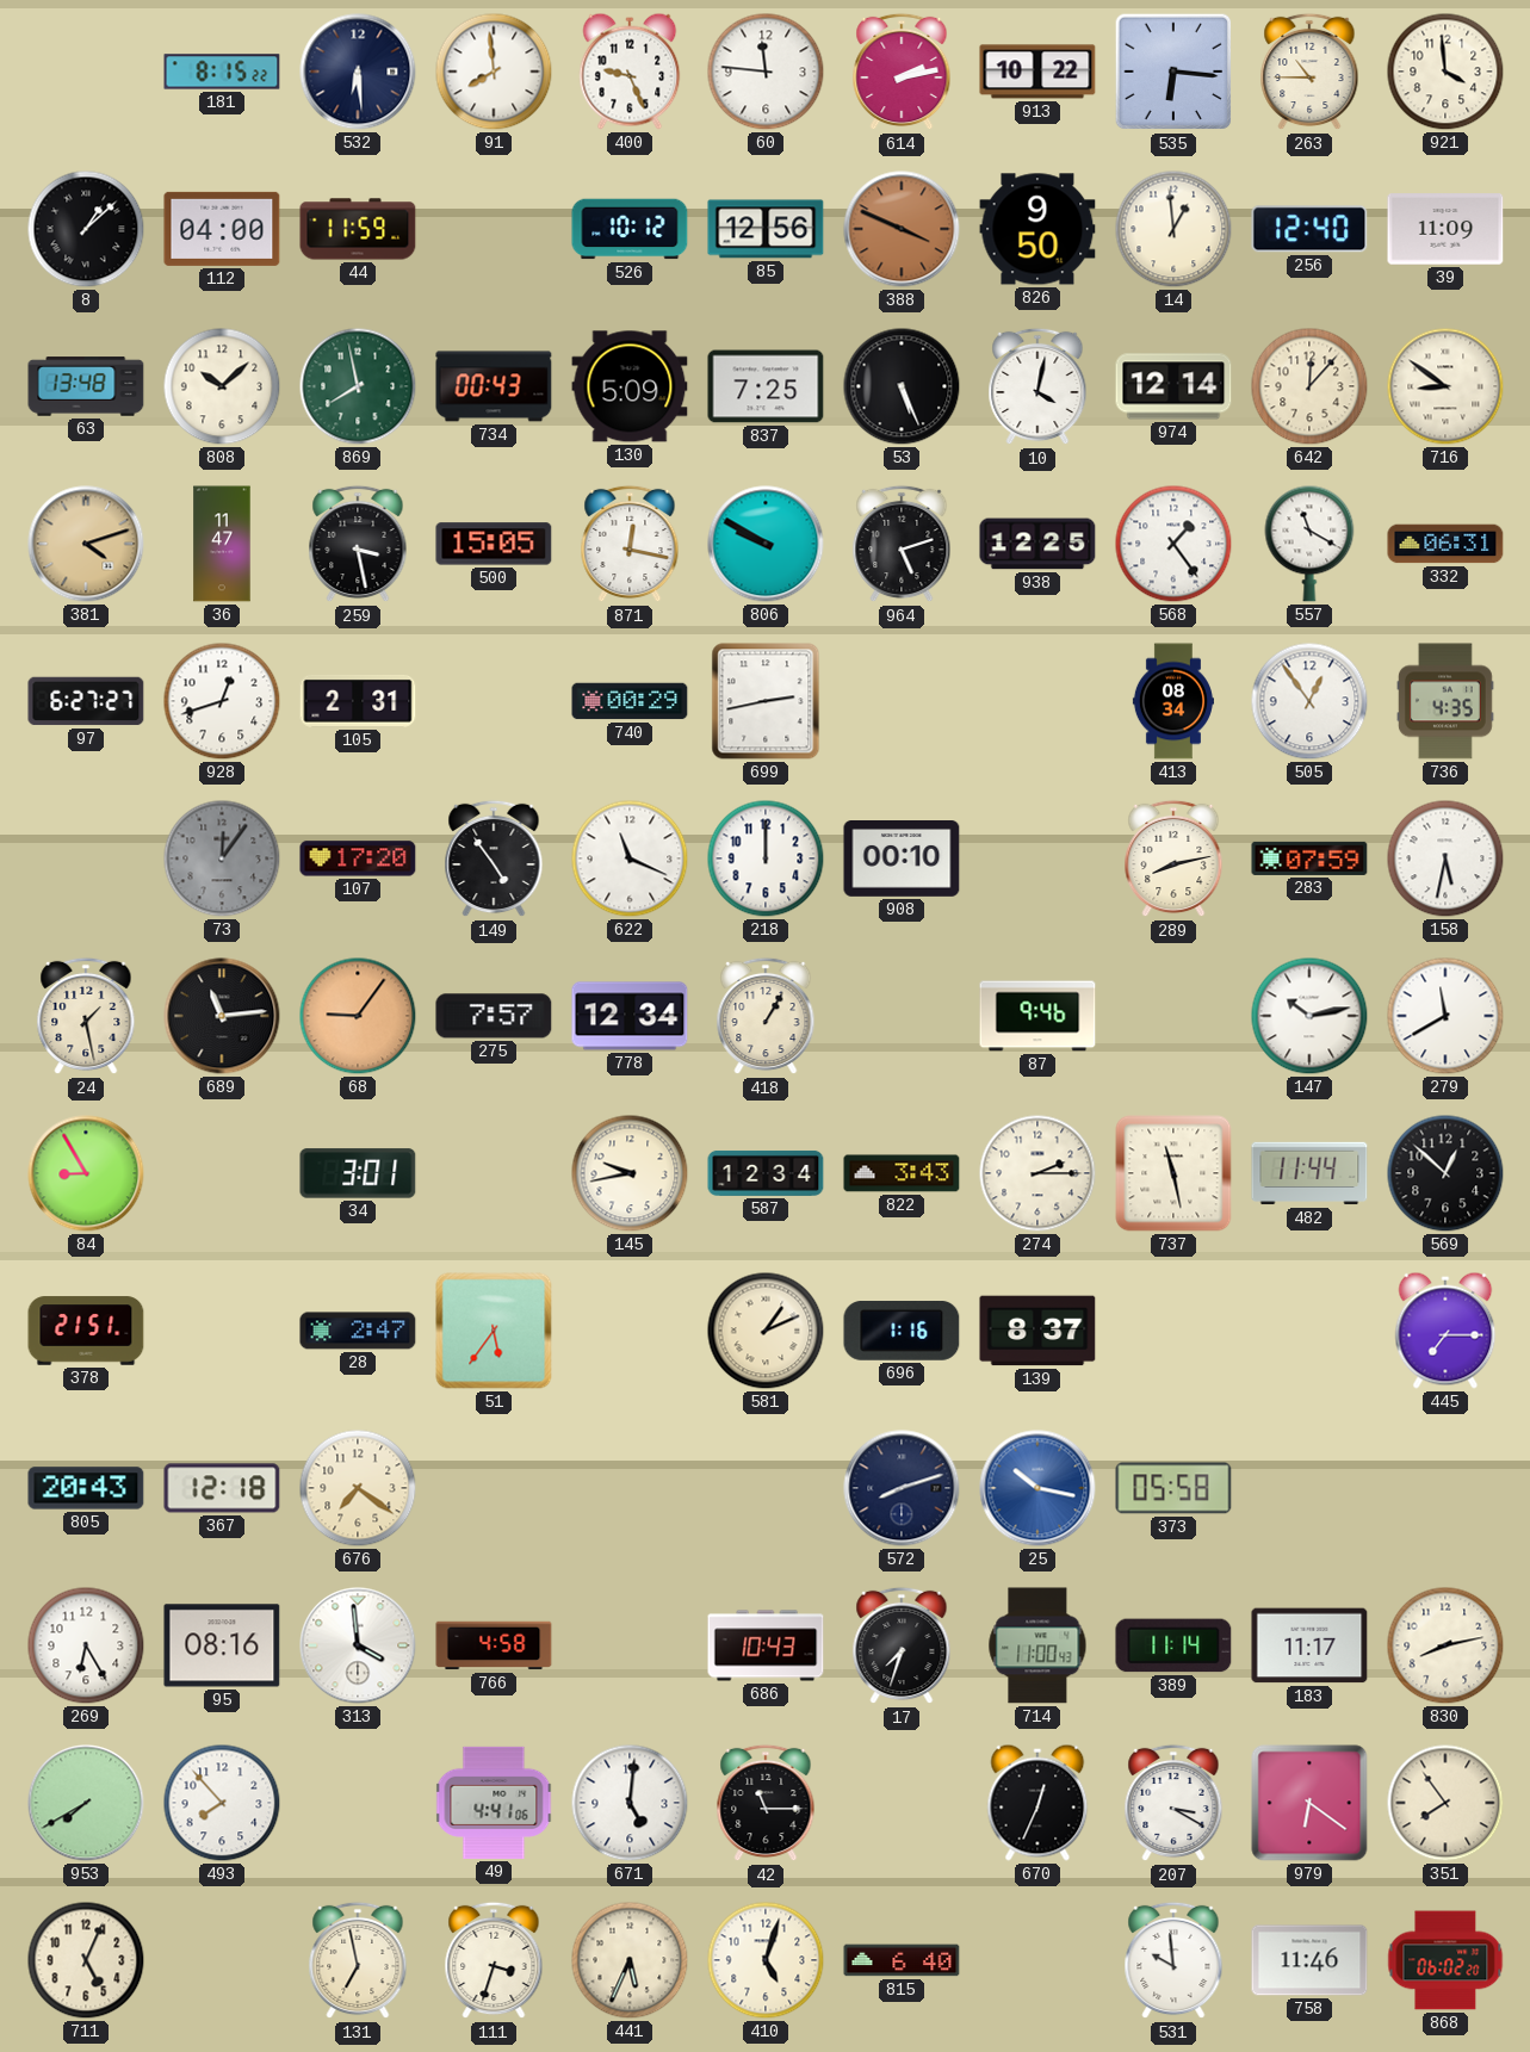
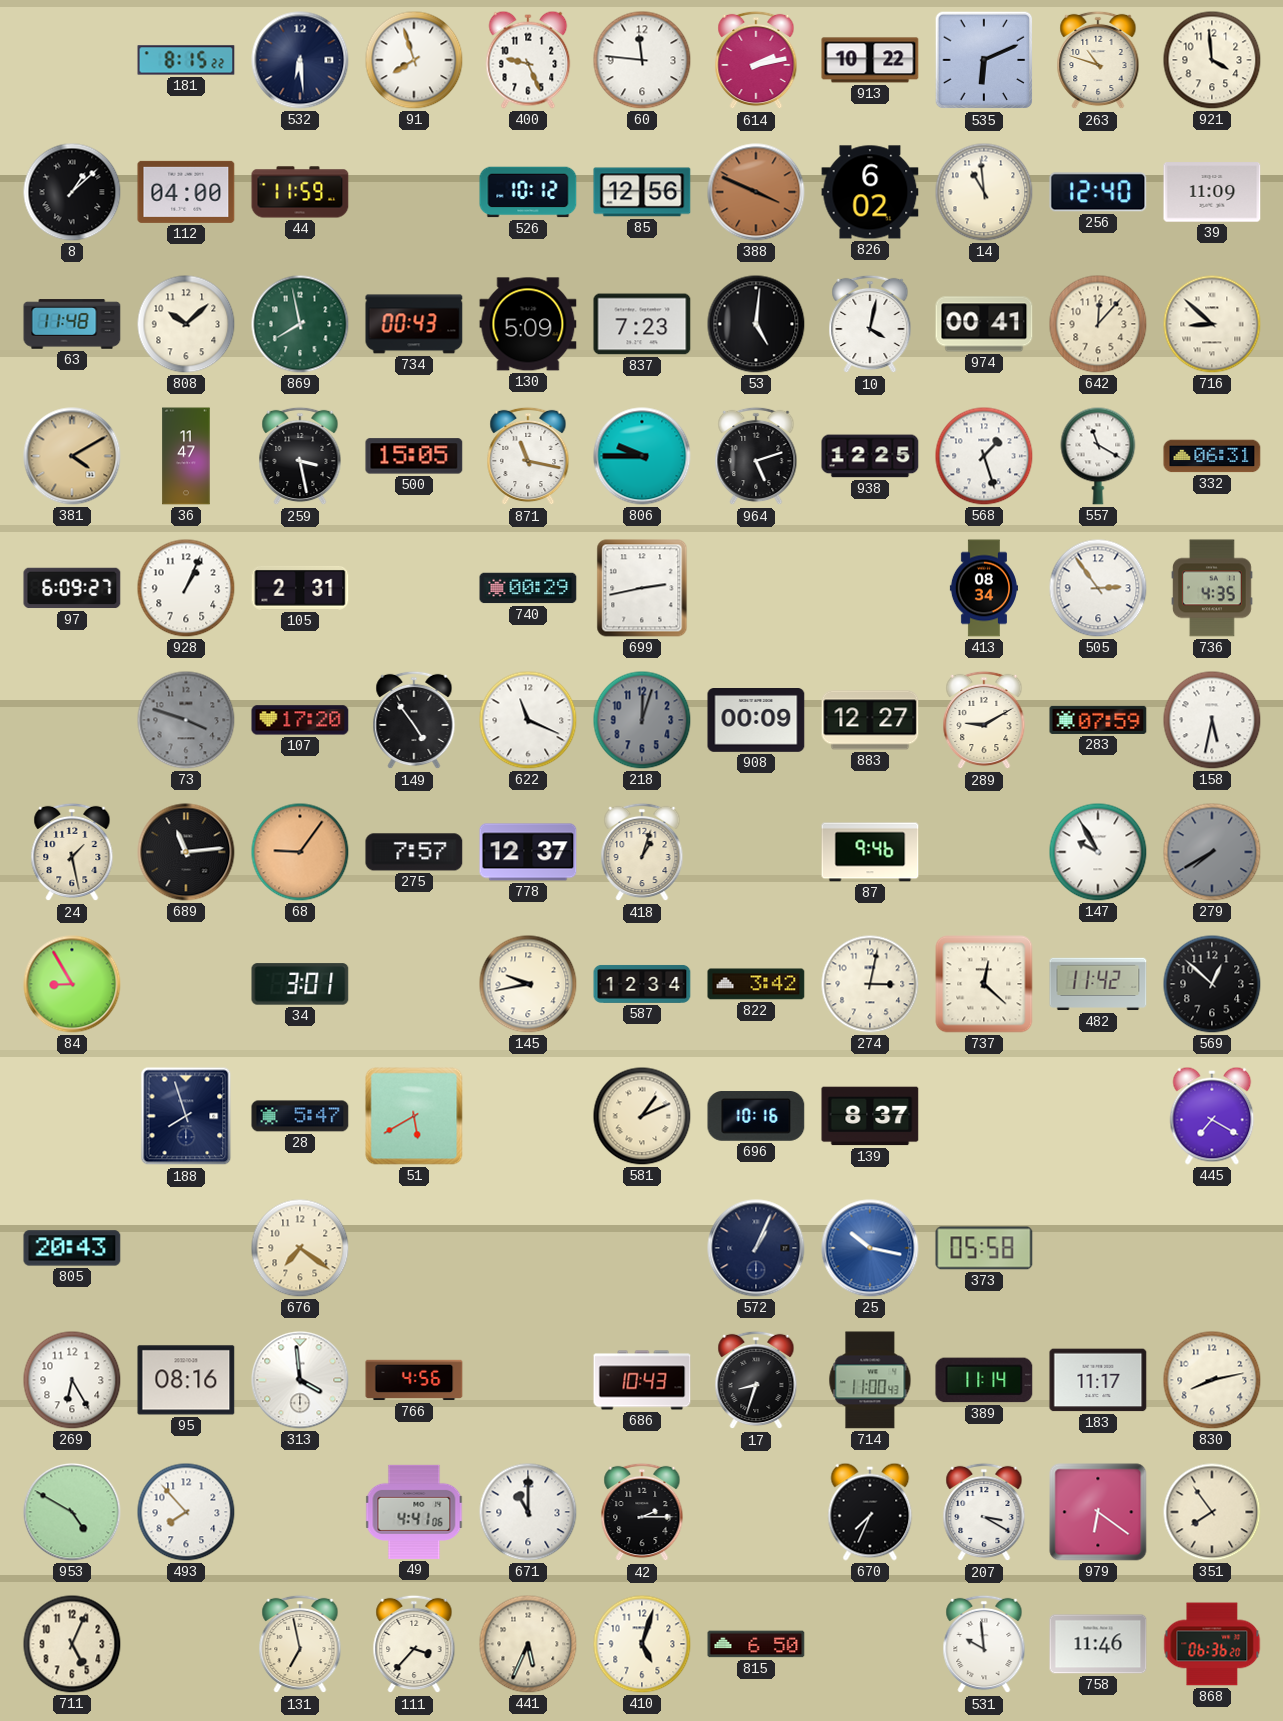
91: 7:59 -> 7:57
535: 6:16 -> 6:11
263: 10:45 -> 10:48
826: 9:50 -> 6:02
14: 12:59 -> 10:59
63: 13:48 -> 11:48
837: 7:25 -> 7:23
53: 5:26 -> 5:01
974: 12:14 -> 00:41
716: 8:51 -> 8:52
381: 4:12 -> 4:10
871: 12:17 -> 11:17
806: 9:50 -> 9:45
568: 1:24 -> 1:27
97: 6:27 -> 6:09
928: 12:42 -> 1:04
505: 12:54 -> 2:54
73: 12:06 -> 3:48
218: 12:00 -> 12:03
218 dial: white -> grey
908: 00:10 -> 00:09
883: none -> 12:27
289: 8:13 -> 9:10
778: 12:34 -> 12:37
418: 1:05 -> 1:03
147: 10:13 -> 9:55
279: 11:40 -> 7:40
279 dial: white -> grey
822: 3:43 -> 3:42
274: 2:15 -> 3:02
737: 11:28 -> 12:22
482: 11:44 -> 11:42
378: 21:51 -> none
188: none -> 7:57
28: 2:47 -> 5:47
51: 5:36 -> 5:40
696: 1:16 -> 10:16
445: 7:15 -> 7:20
367: 12:18 -> none
572: 8:12 -> 1:04
766: 4:58 -> 4:56
17: 7:33 -> 8:33
953: 7:40 -> 4:50
671: 5:01 -> 11:00
42: 11:15 -> 2:15
670: 12:34 -> 7:34
111: 3:33 -> 3:37
815: 6:40 -> 6:50
868: 06:02 -> 06:36
